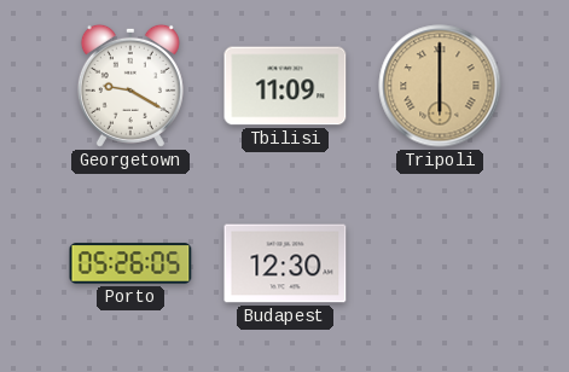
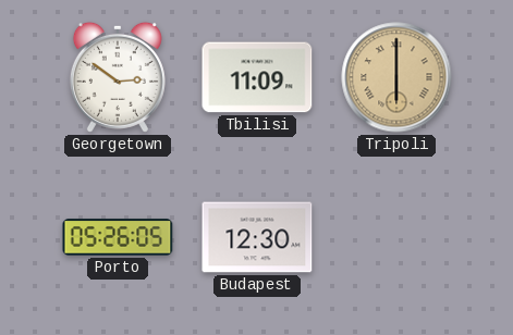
Georgetown: 9:20 -> 2:51
